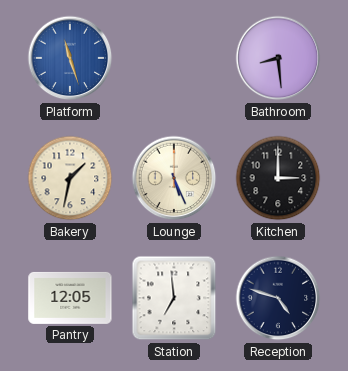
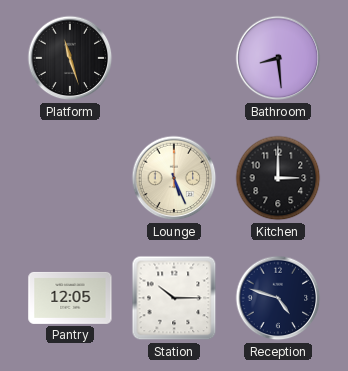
Platform dial: blue -> black
Bakery: 1:32 -> none
Station: 6:59 -> 10:15
